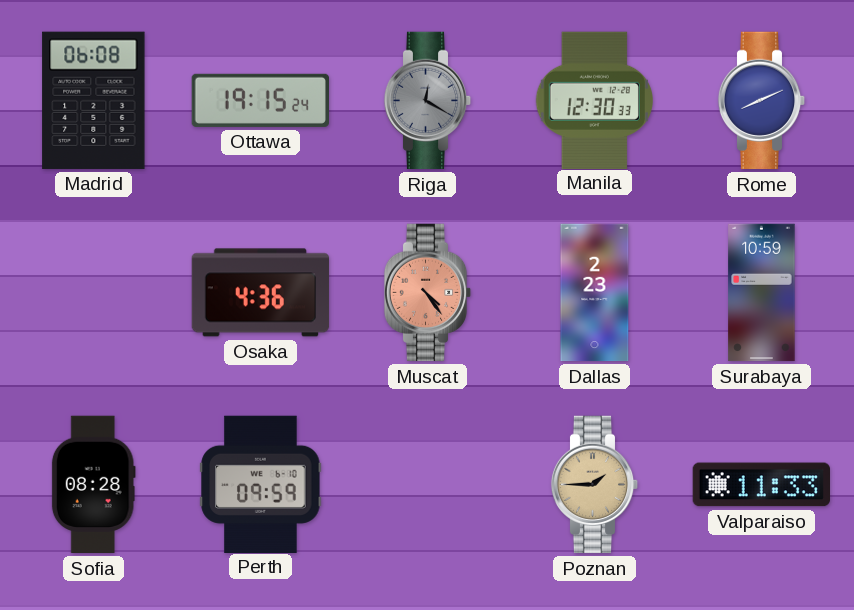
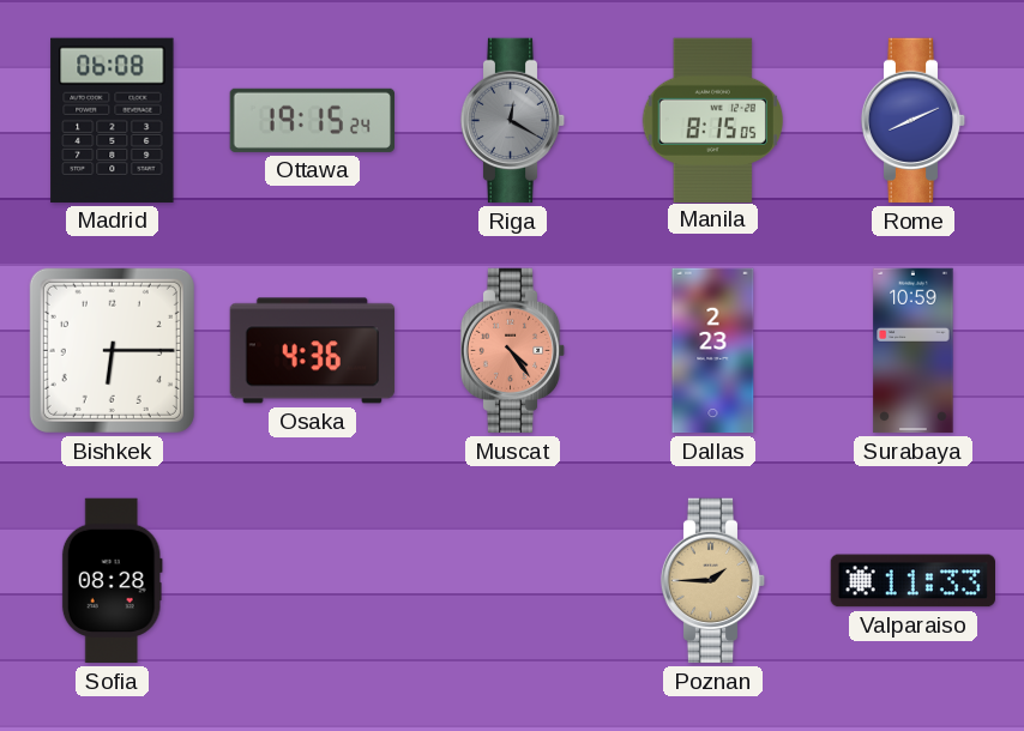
Manila: 12:30 -> 8:15
Bishkek: none -> 6:15
Perth: 09:59 -> none
